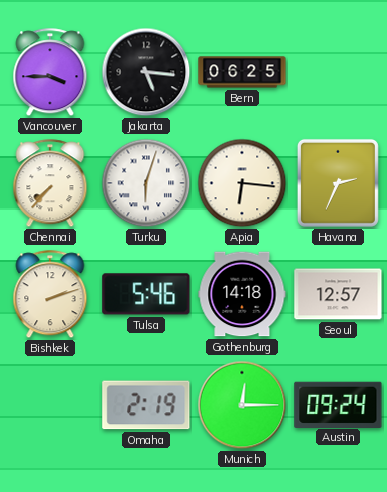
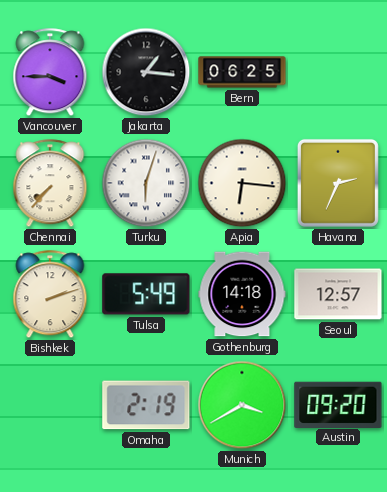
Jakarta: 5:16 -> 1:16
Tulsa: 5:46 -> 5:49
Munich: 12:15 -> 3:40
Austin: 09:24 -> 09:20
